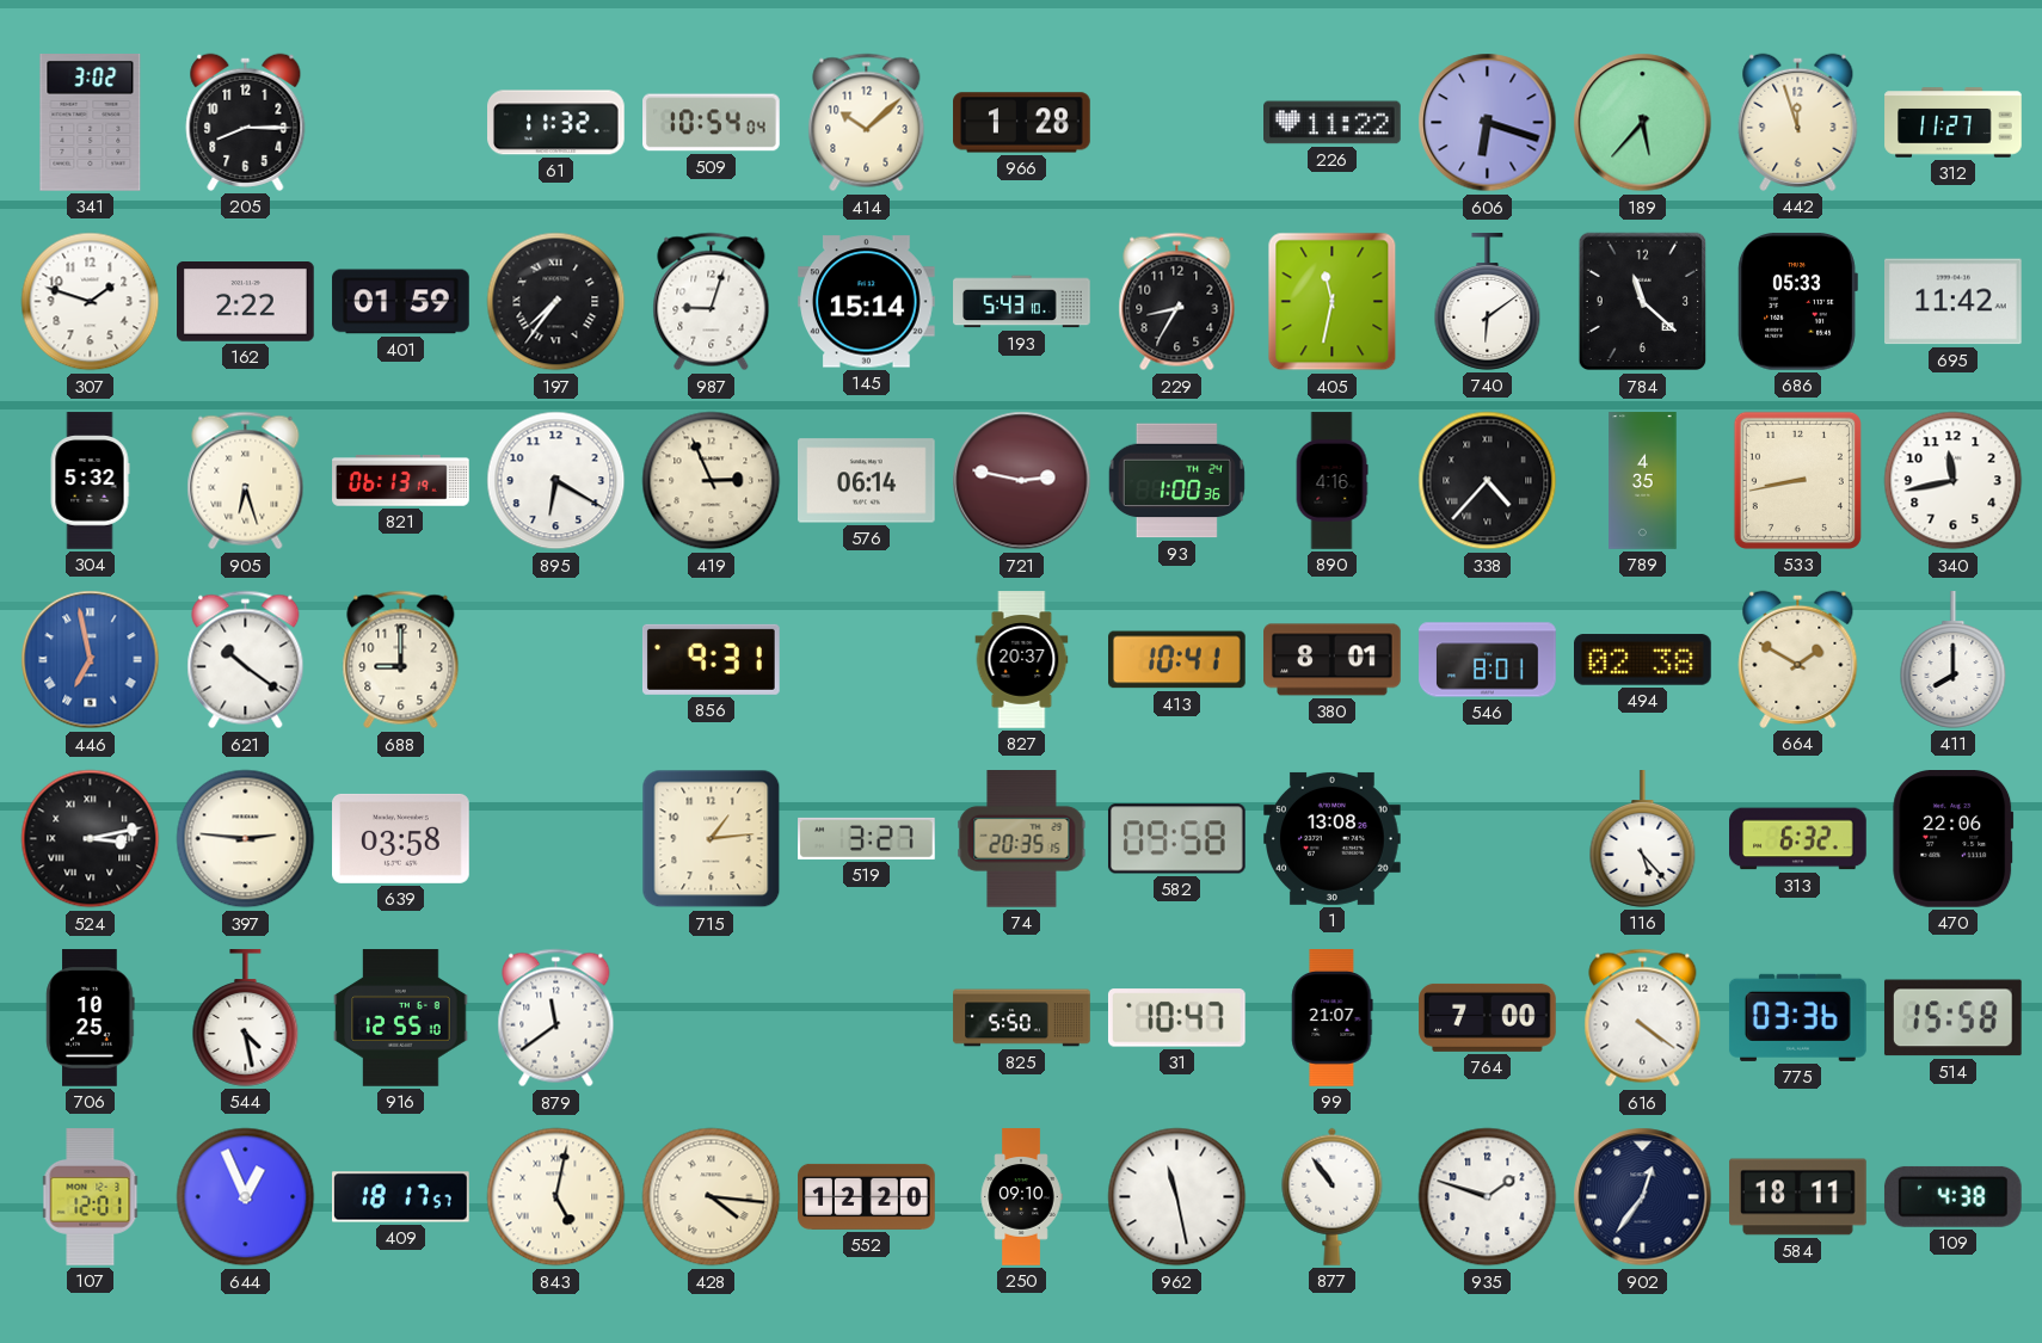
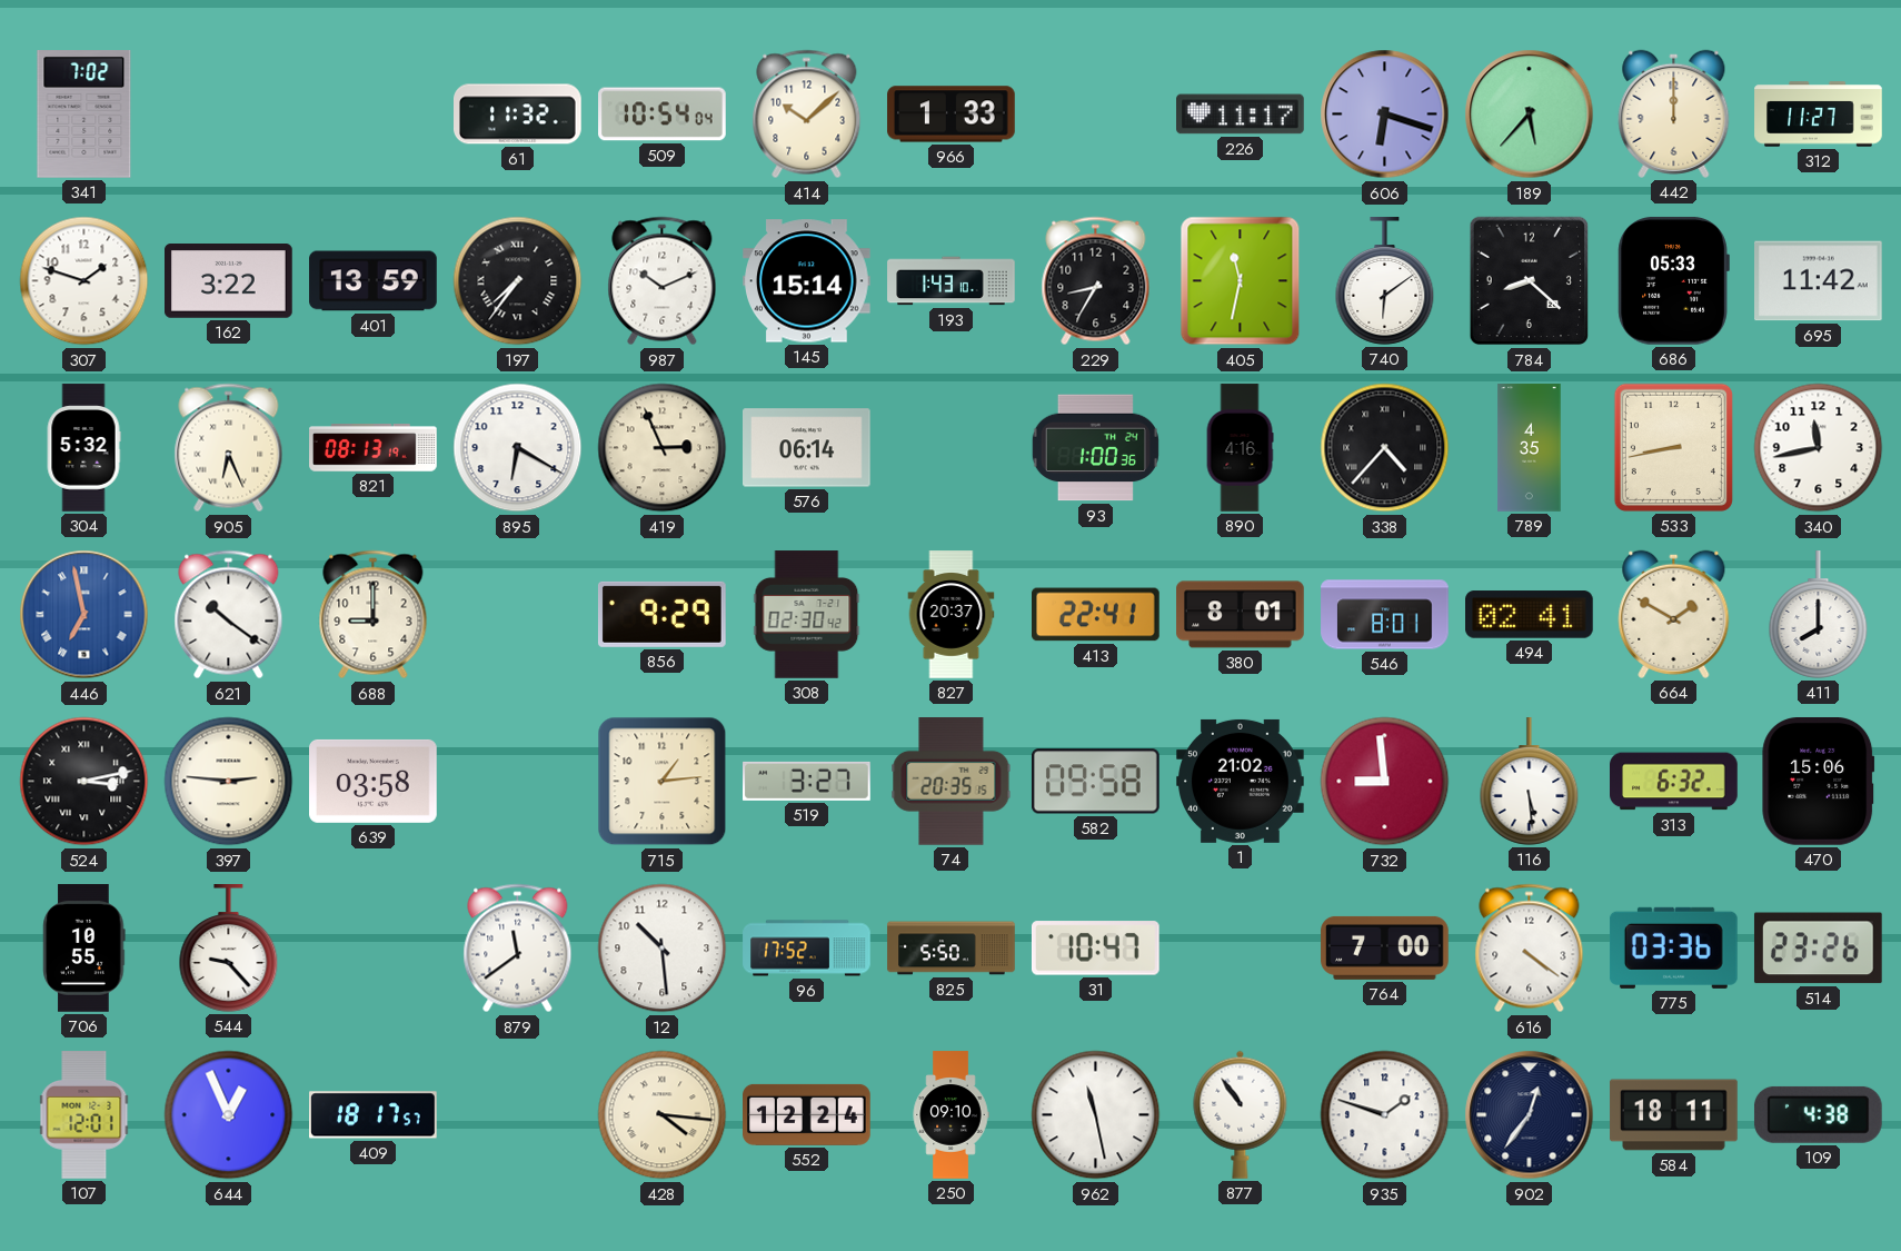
341: 3:02 -> 7:02
205: 8:15 -> none
966: 1:28 -> 1:33
226: 11:22 -> 11:17
442: 11:57 -> 12:00
162: 2:22 -> 3:22
401: 01:59 -> 13:59
987: 9:03 -> 10:11
193: 5:43 -> 1:43
784: 11:22 -> 8:22
905: 6:27 -> 6:26
821: 06:13 -> 08:13
721: 2:47 -> none
856: 9:31 -> 9:29
308: none -> 02:30
413: 10:41 -> 22:41
494: 02:38 -> 02:41
1: 13:08 -> 21:02
732: none -> 8:59
116: 5:23 -> 5:29
470: 22:06 -> 15:06
706: 10:25 -> 10:55
544: 4:28 -> 9:23
916: 12:55 -> none
12: none -> 10:29
96: none -> 17:52
99: 21:07 -> none
514: 15:58 -> 23:26
843: 5:02 -> none
552: 12:20 -> 12:24
